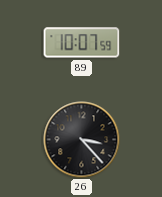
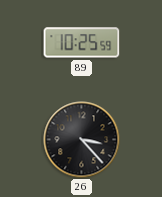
89: 10:07 -> 10:25
